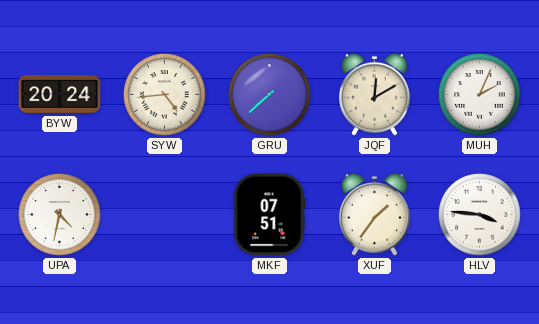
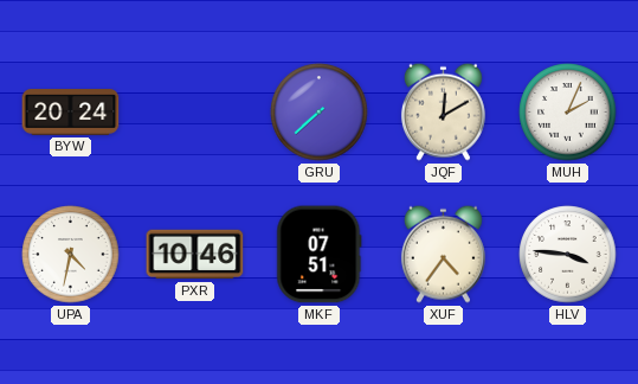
SYW: 4:44 -> none
PXR: none -> 10:46
XUF: 1:36 -> 4:36
